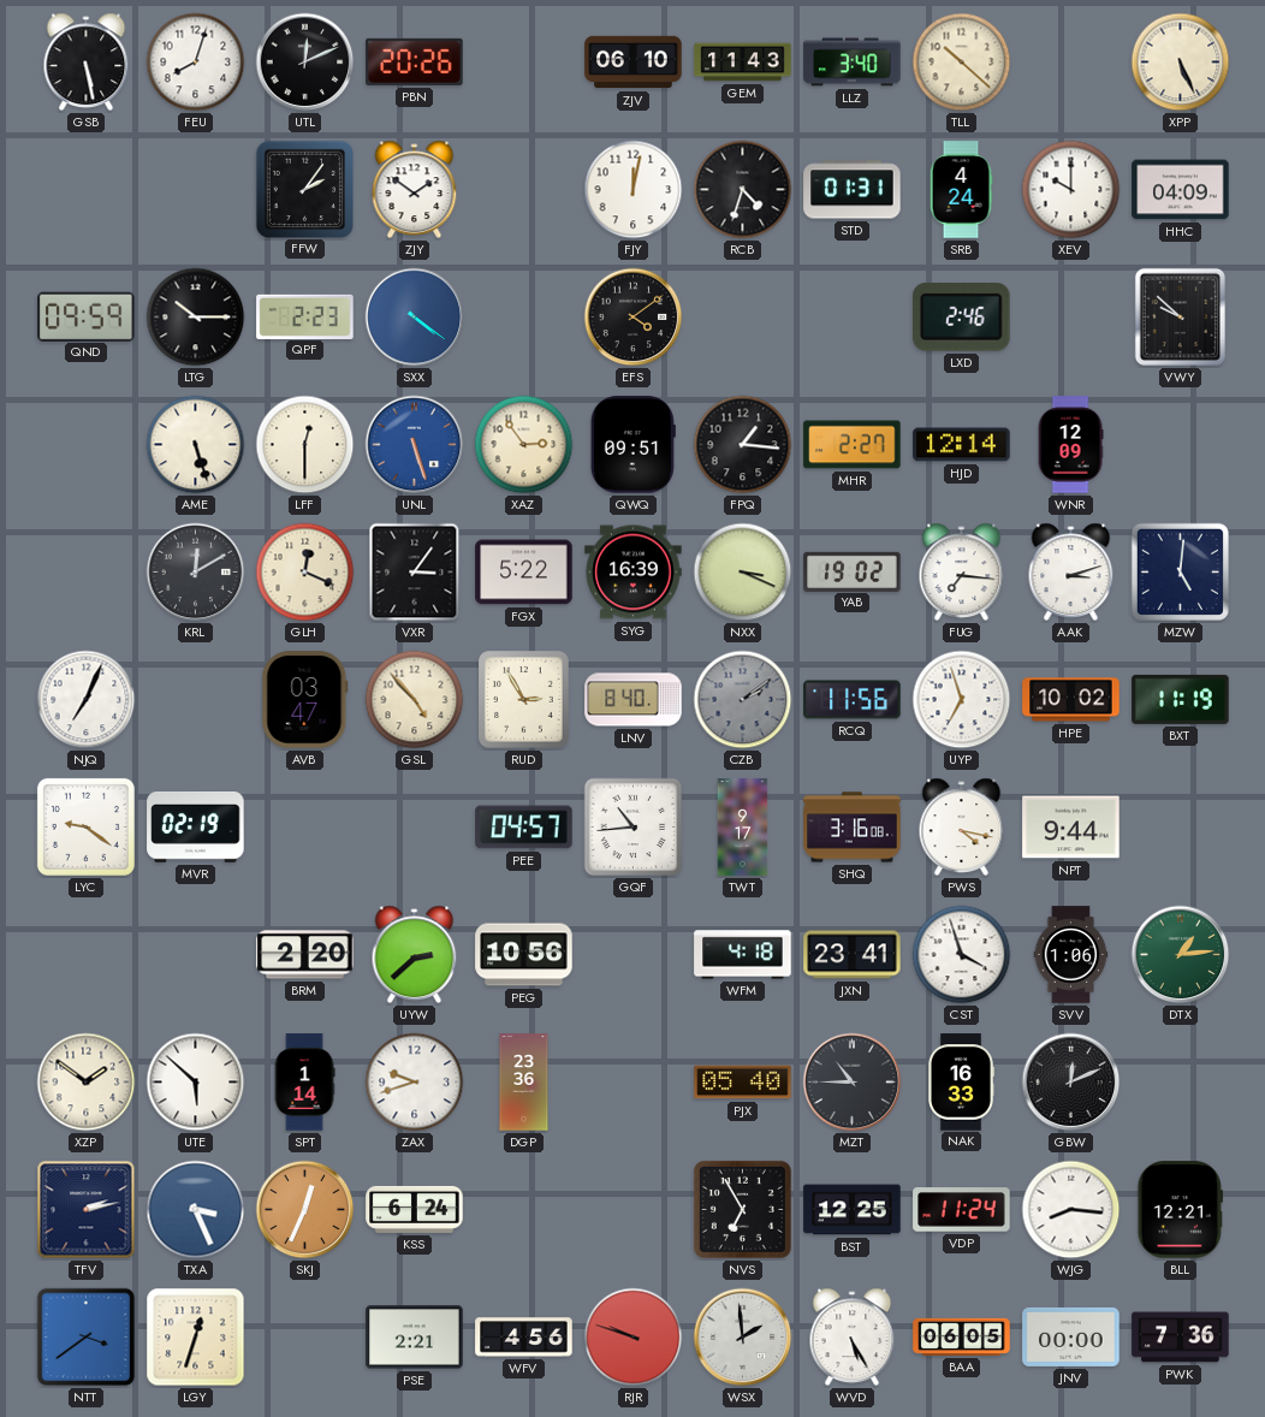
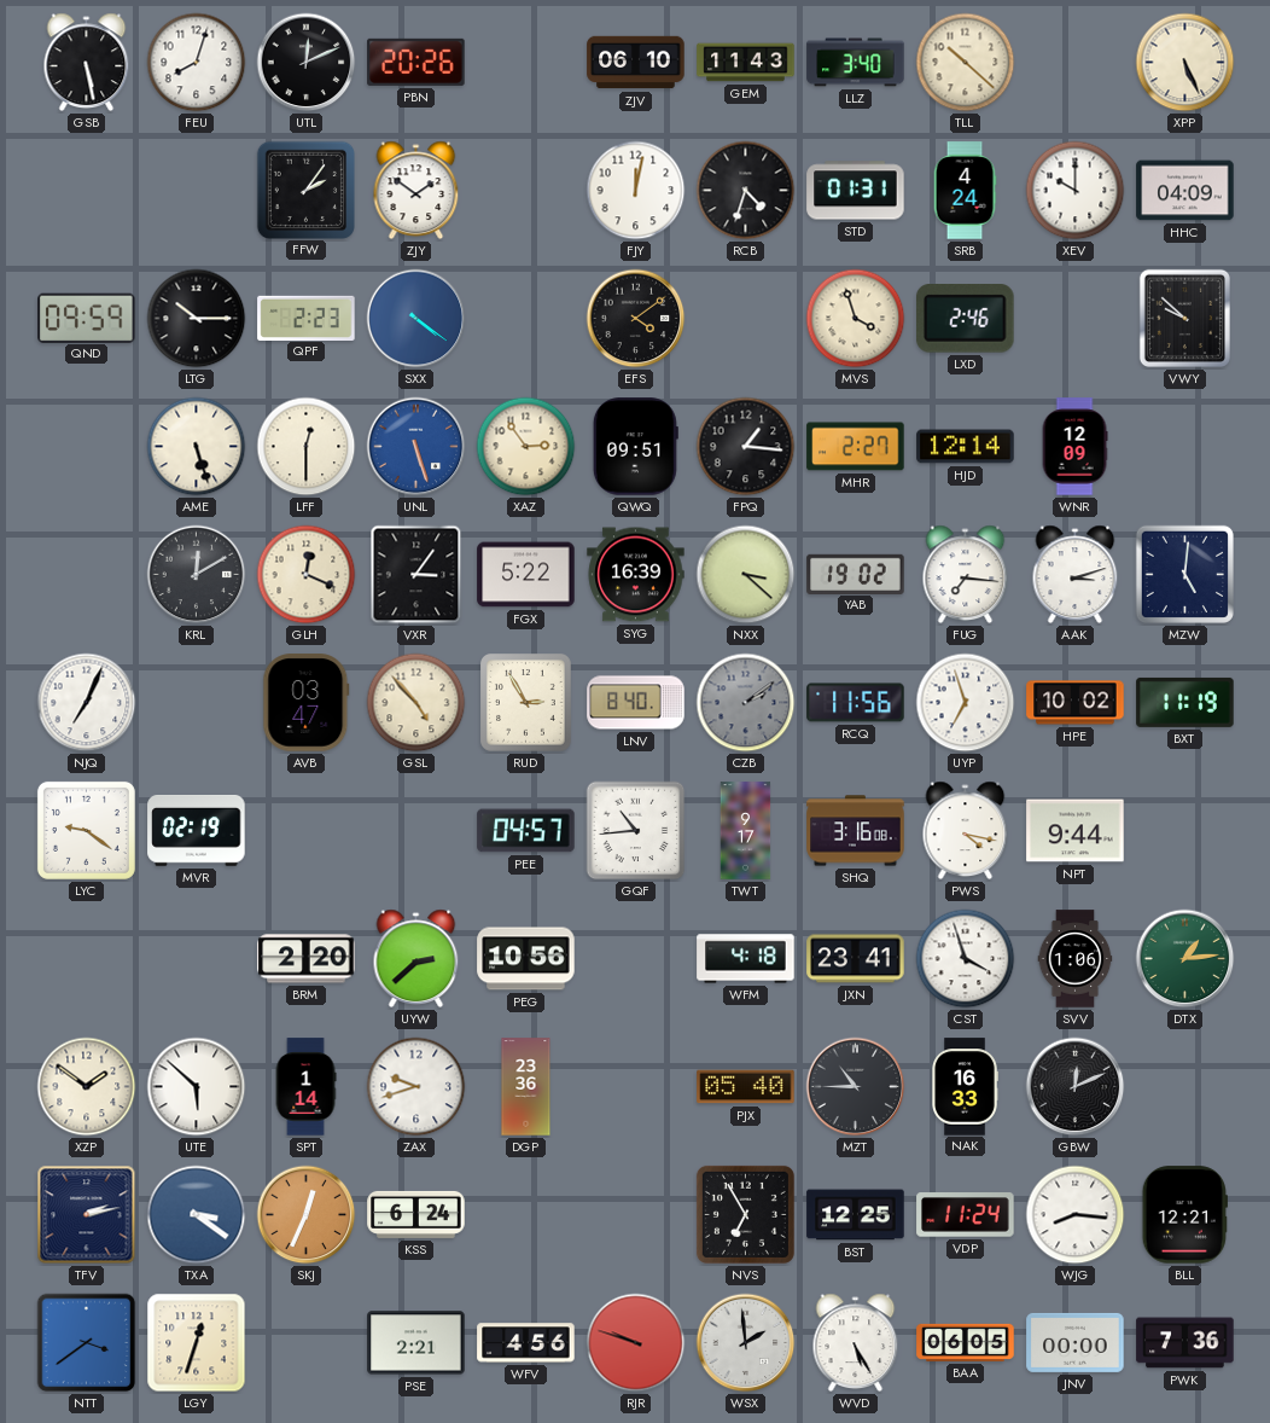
MVS: none -> 3:57
NXX: 3:19 -> 3:22
TXA: 3:26 -> 3:21
